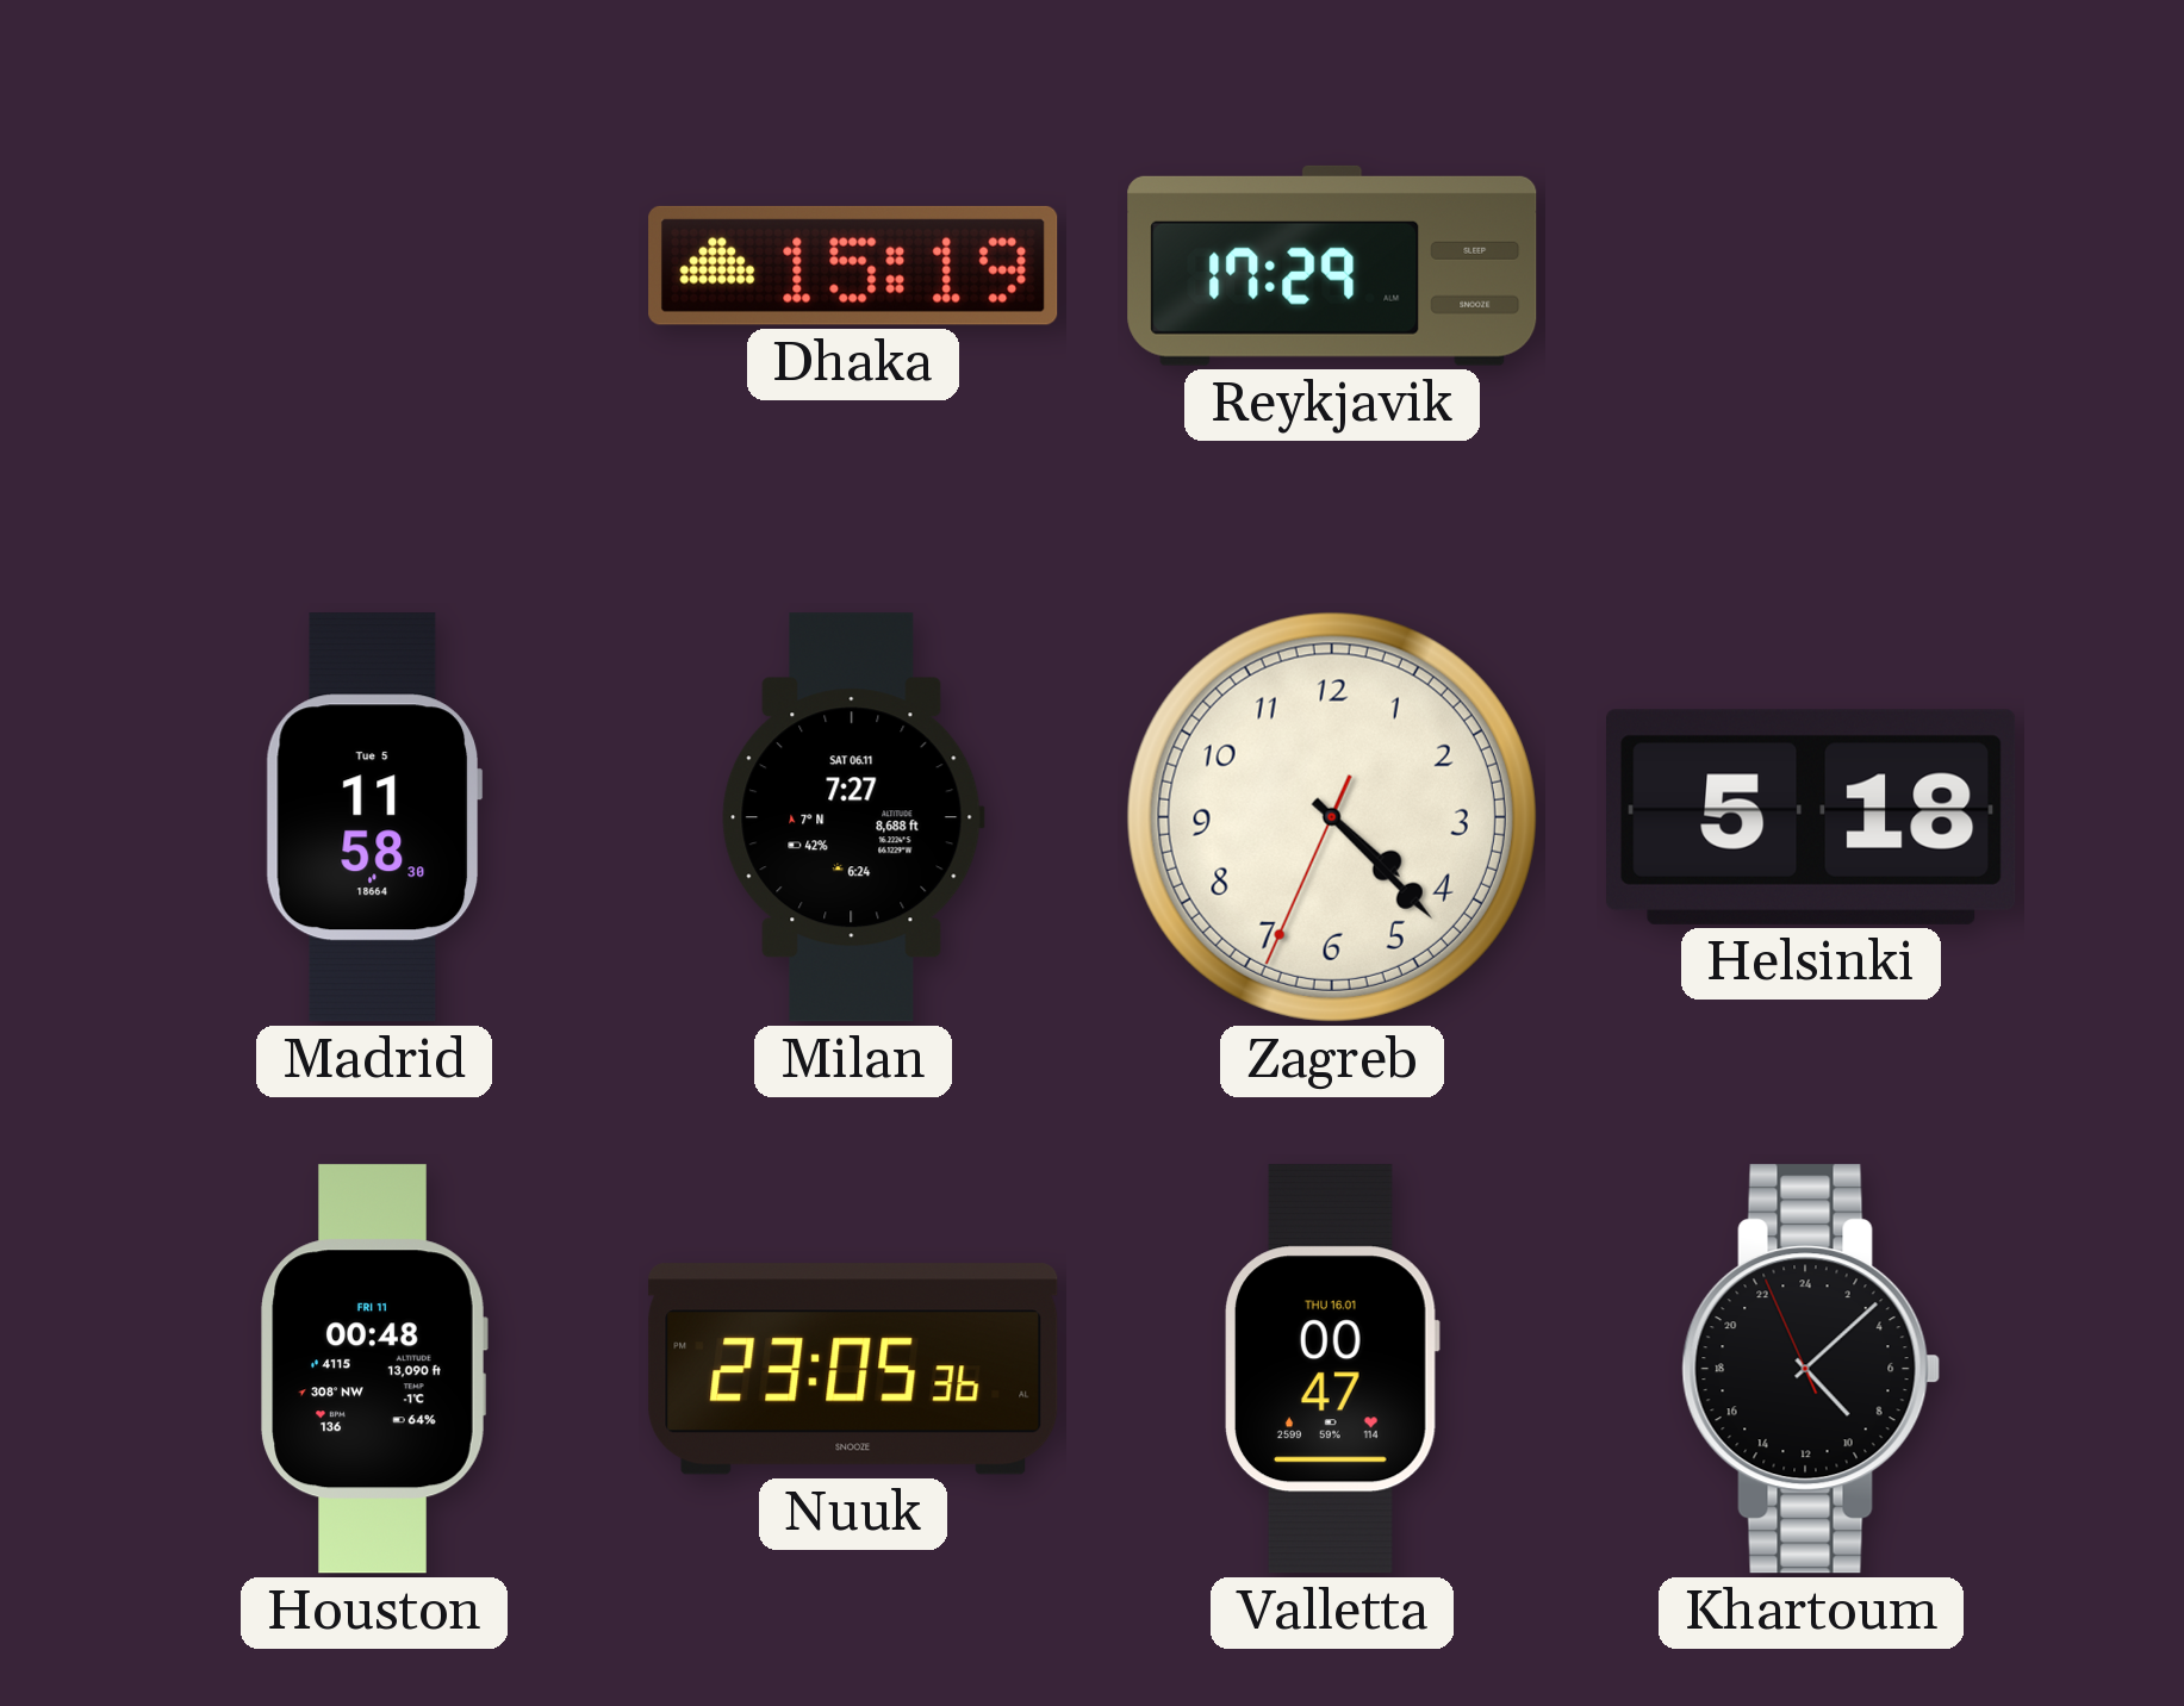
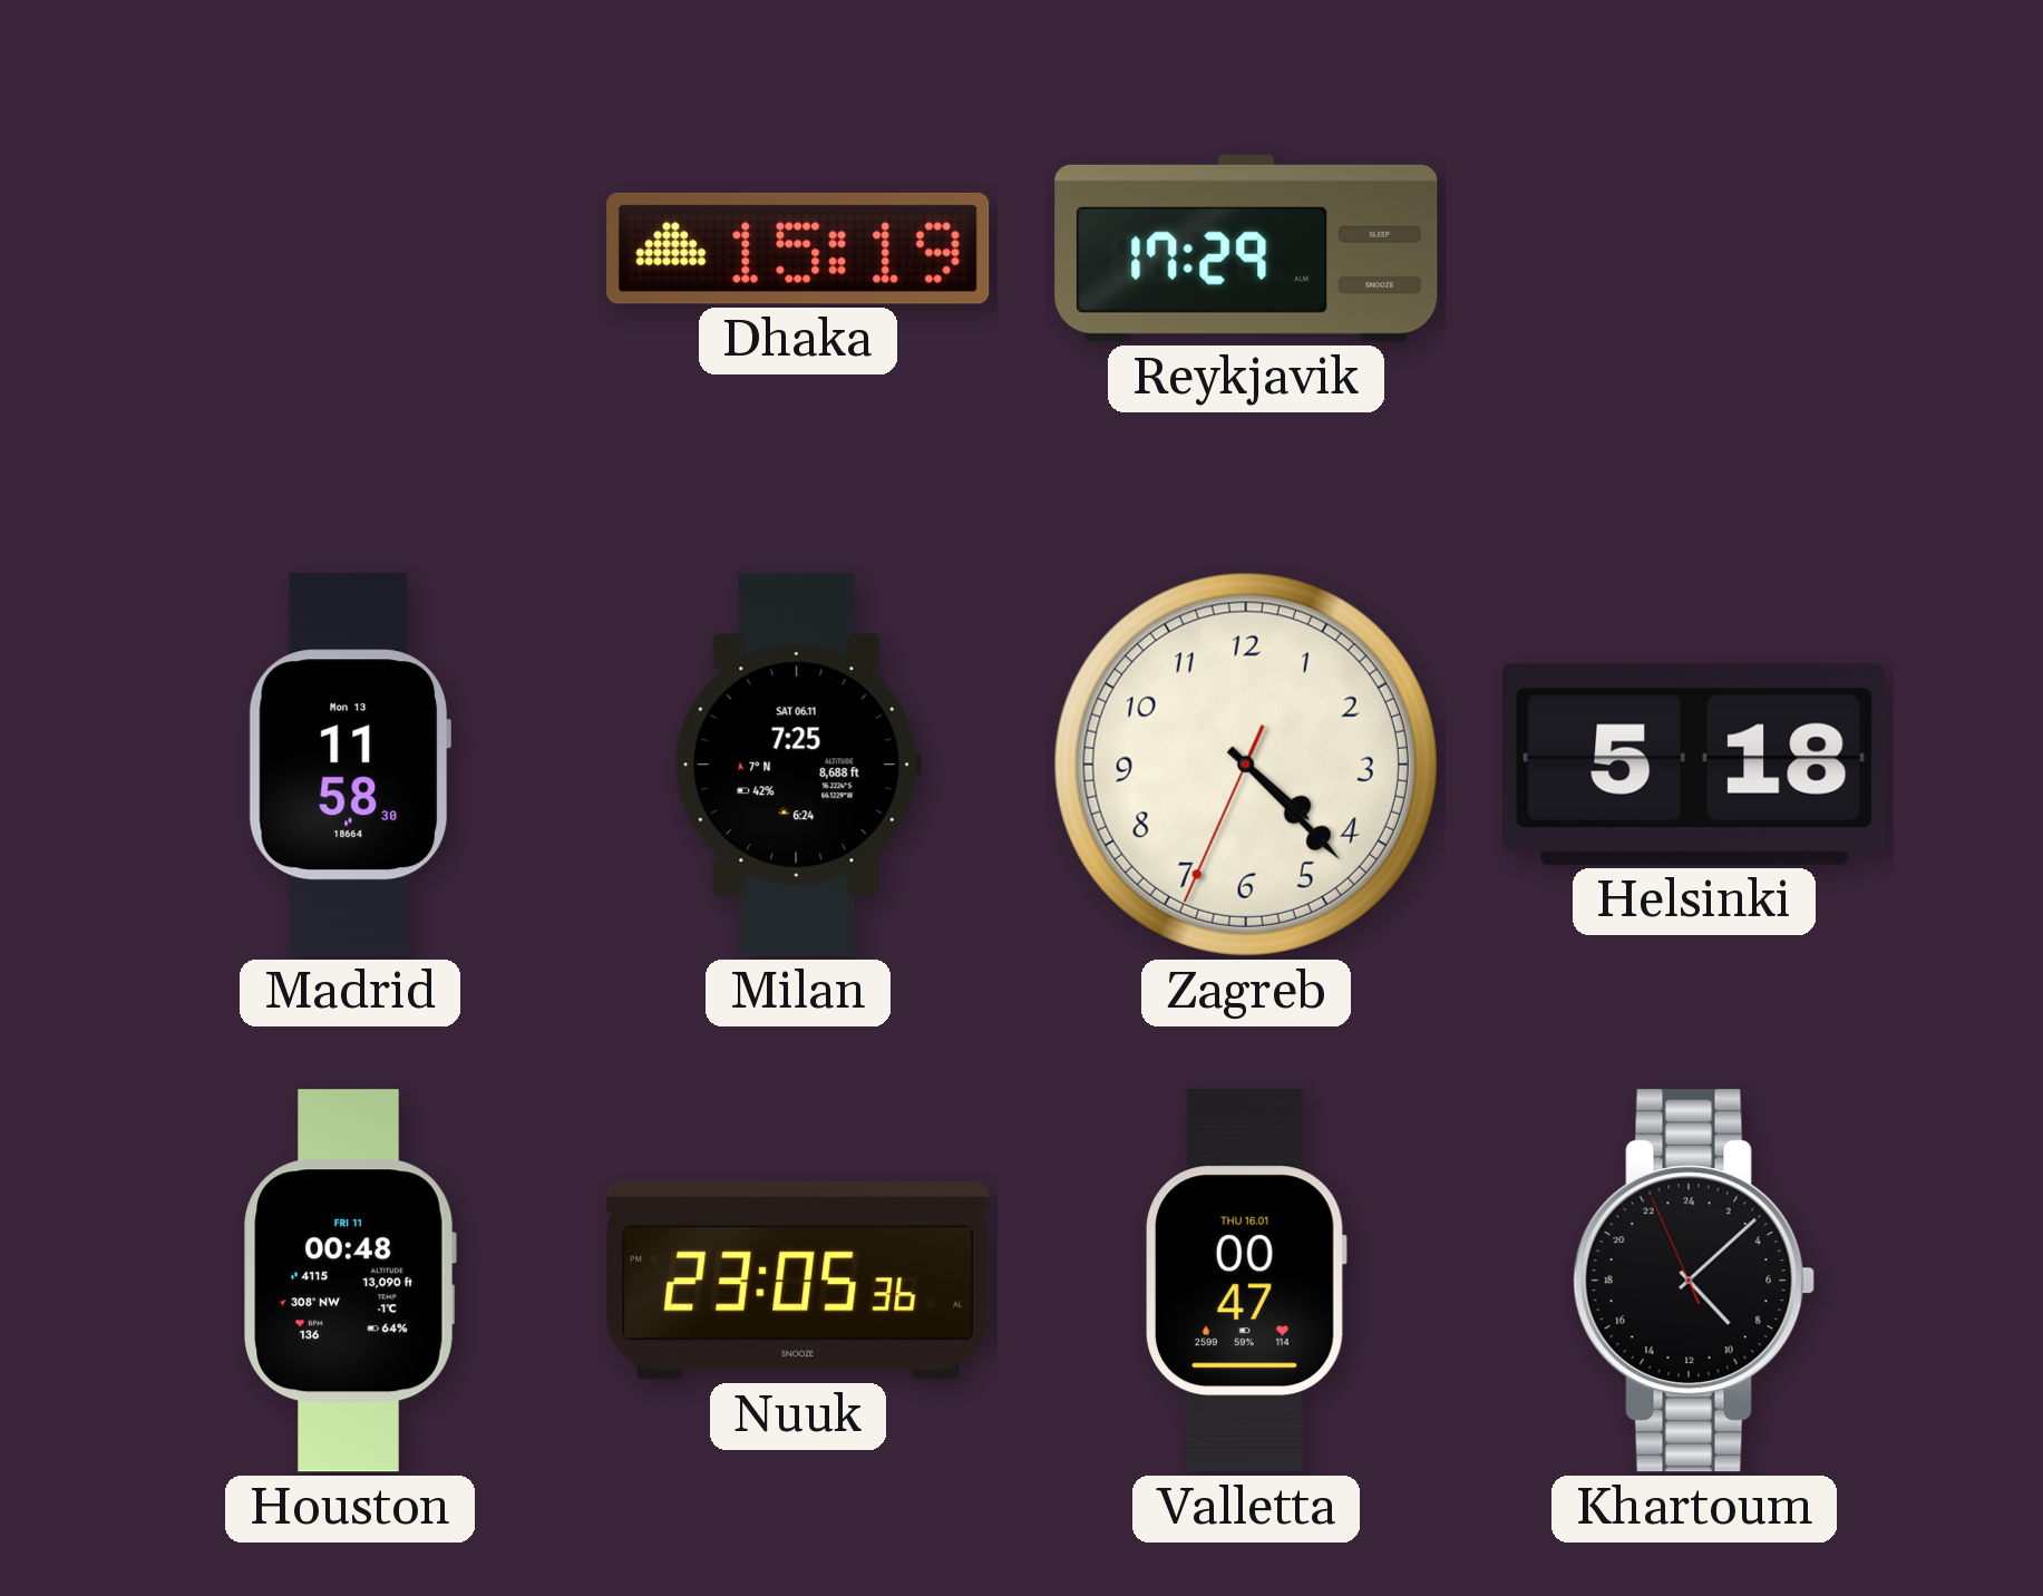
Madrid date: Tue 5 -> Mon 13
Milan: 7:27 -> 7:25
